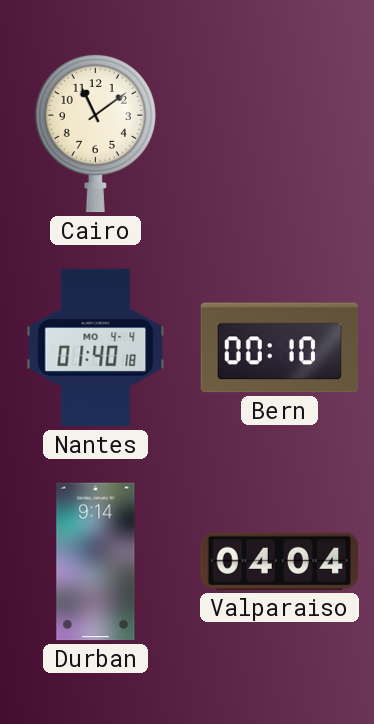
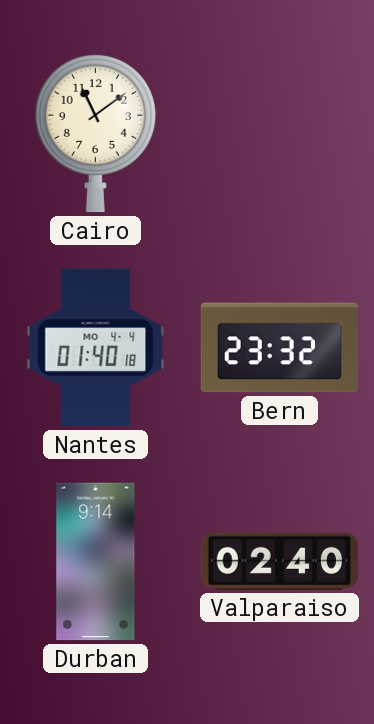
Bern: 00:10 -> 23:32
Valparaiso: 04:04 -> 02:40
